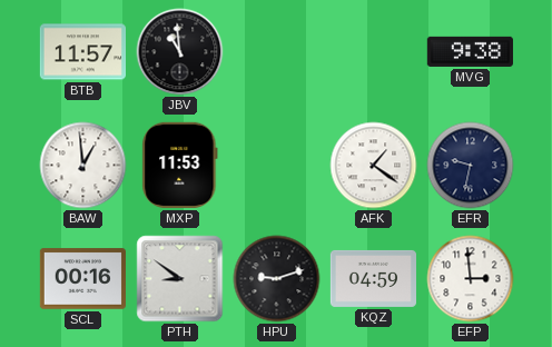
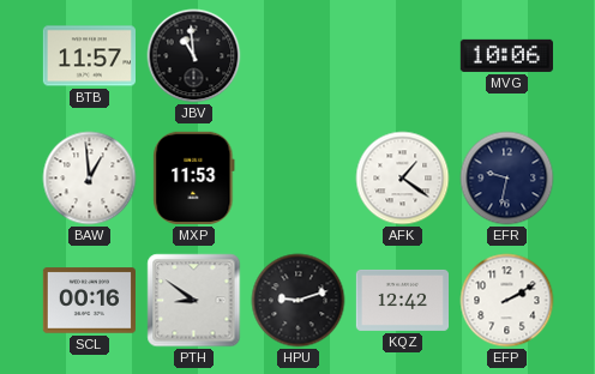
MVG: 9:38 -> 10:06
KQZ: 04:59 -> 12:42
EFP: 2:59 -> 2:10
